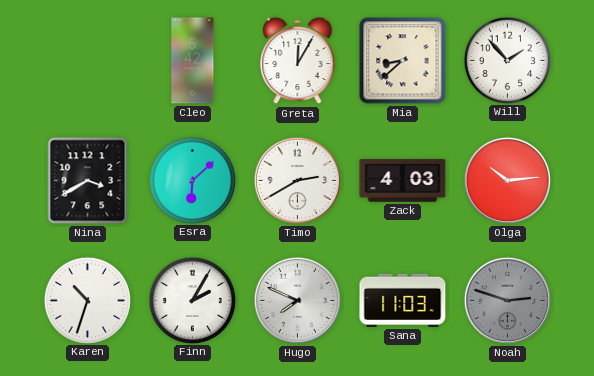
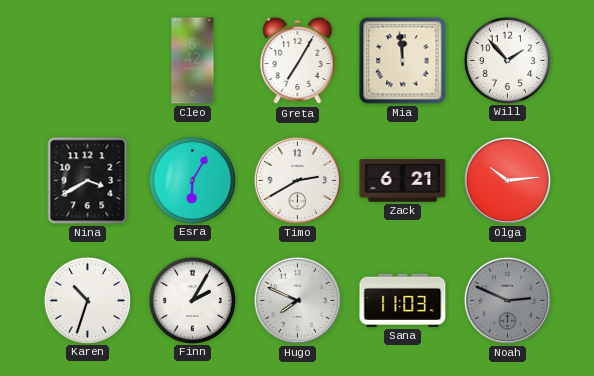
Greta: 12:05 -> 7:05
Mia: 8:38 -> 11:59
Esra: 6:08 -> 6:05
Zack: 4:03 -> 6:21
Noah: 2:48 -> 2:49
